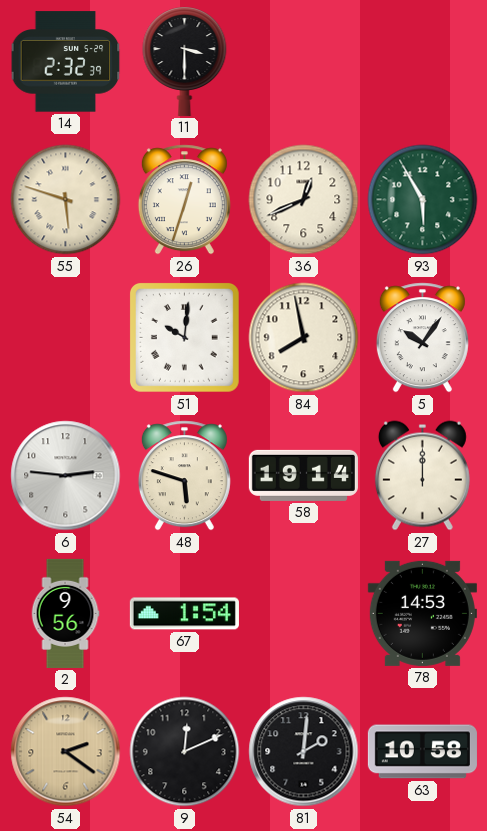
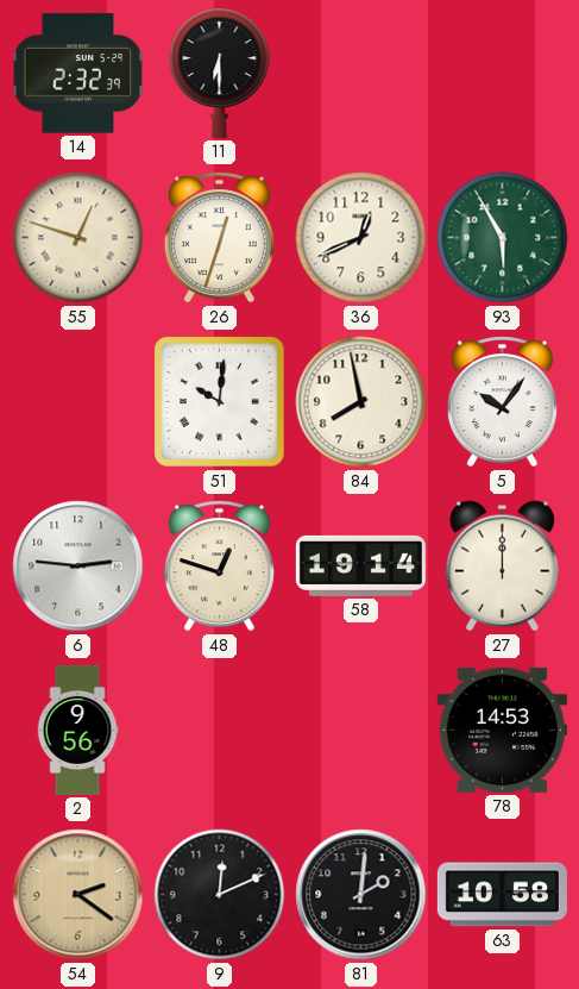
11: 3:30 -> 6:30
55: 5:48 -> 12:48
48: 5:48 -> 12:48
67: 1:54 -> none
